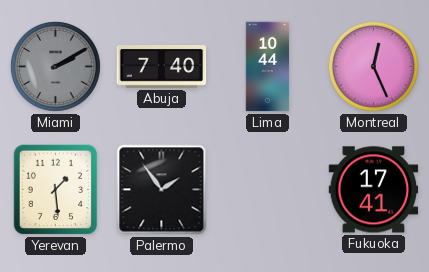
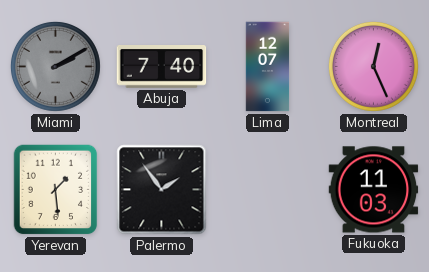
Lima: 10:44 -> 12:07
Fukuoka: 17:41 -> 11:03
